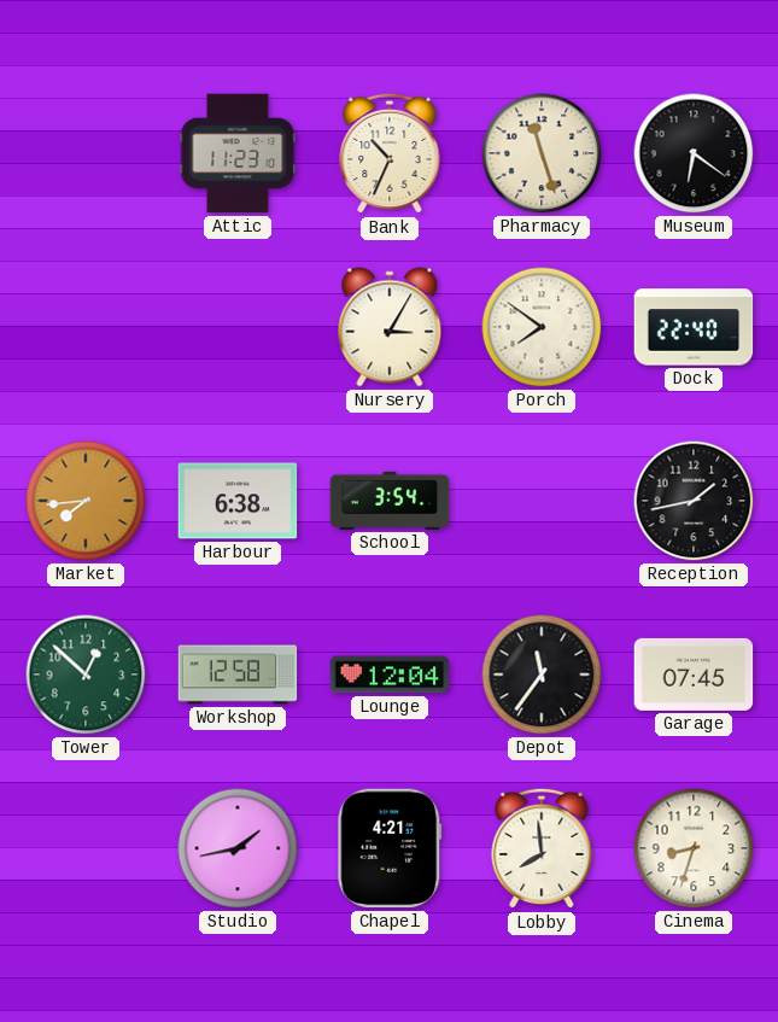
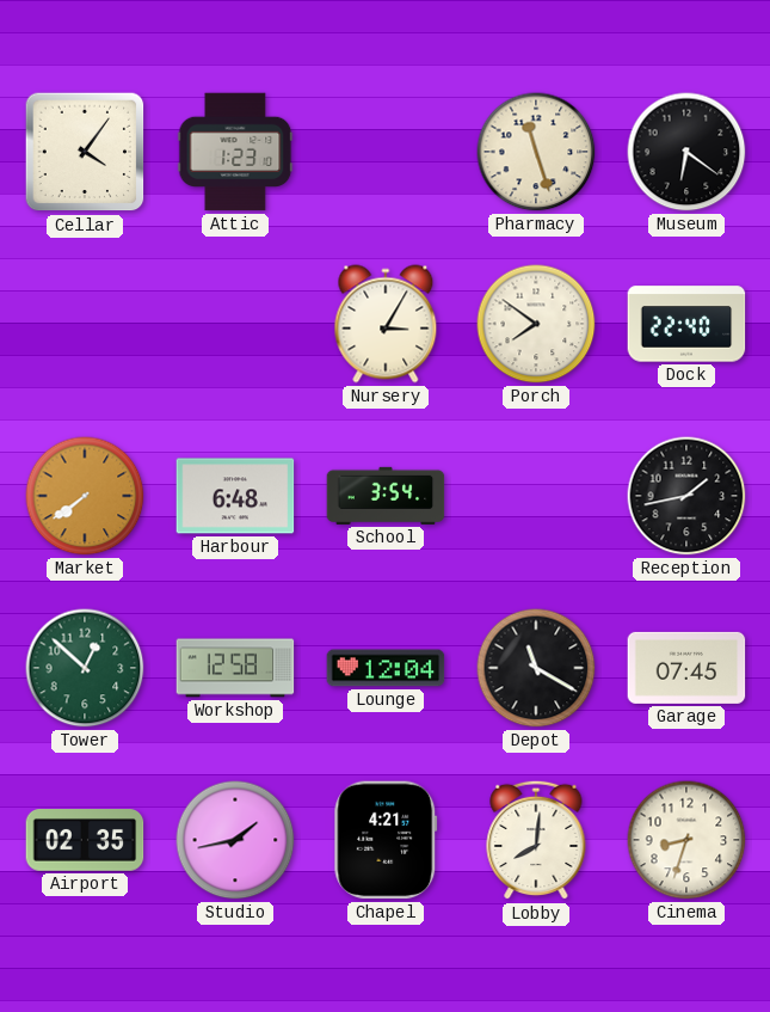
Cellar: none -> 4:06
Attic: 11:23 -> 1:23
Bank: 10:34 -> none
Market: 7:44 -> 7:39
Harbour: 6:38 -> 6:48
Depot: 11:36 -> 11:20
Airport: none -> 02:35
Lobby: 7:59 -> 8:01
